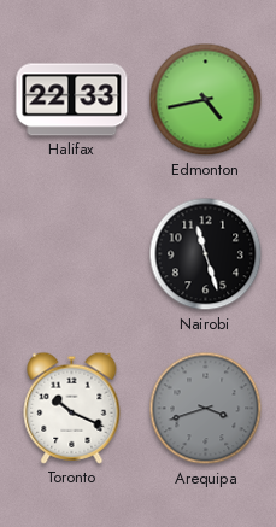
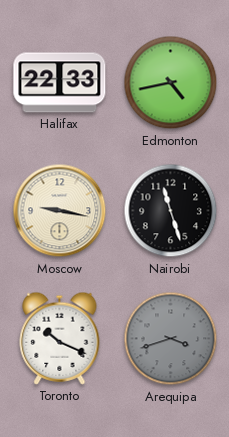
Moscow: none -> 9:17
